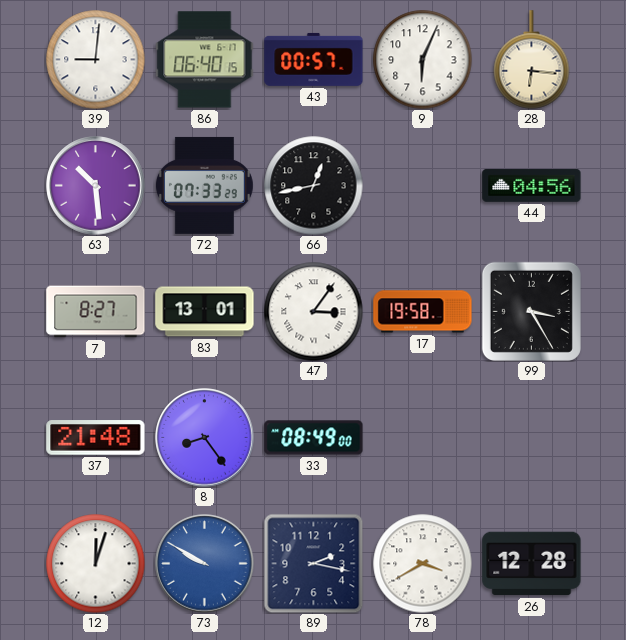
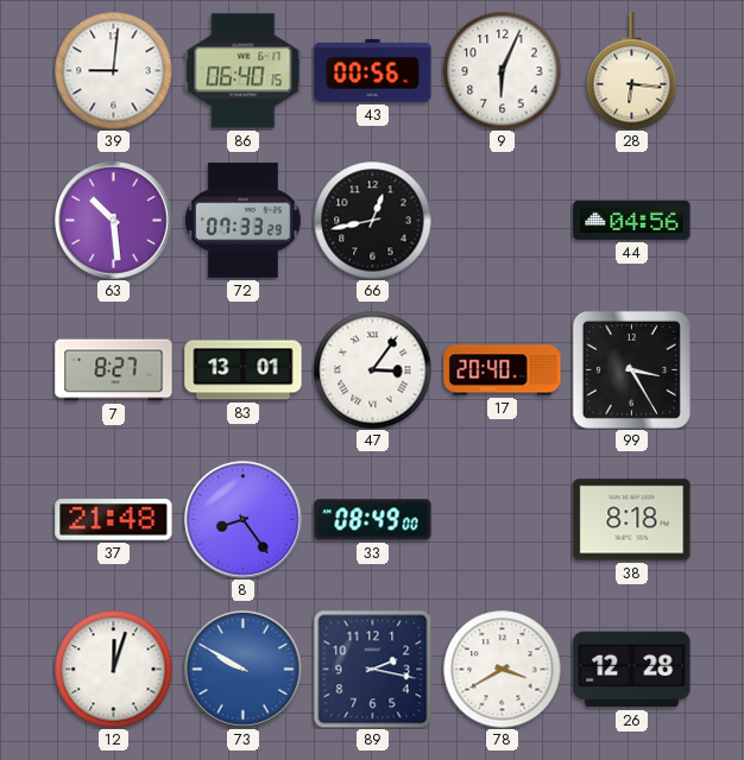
43: 00:57 -> 00:56
17: 19:58 -> 20:40
38: none -> 8:18
